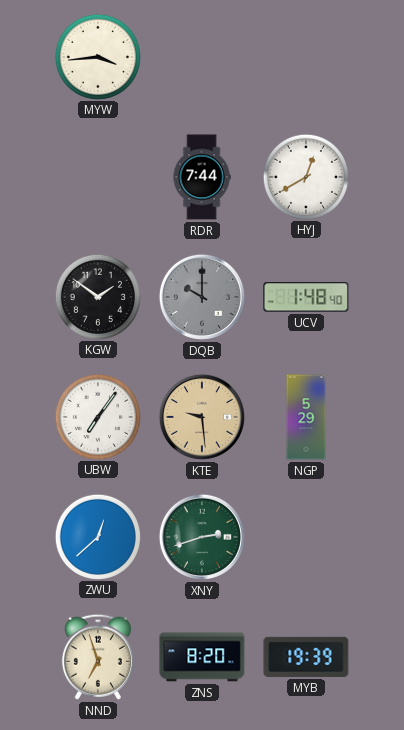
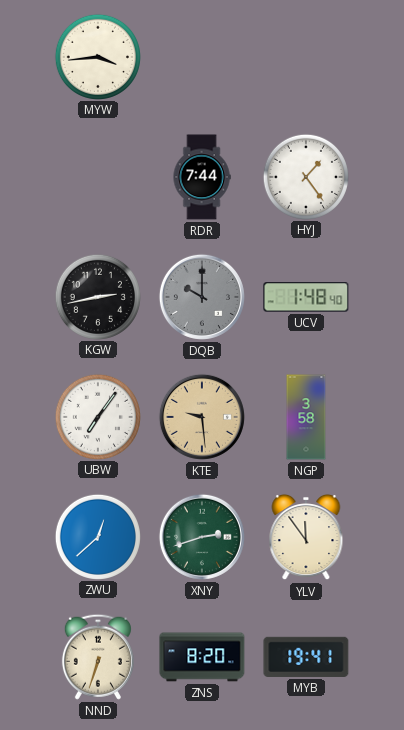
HYJ: 12:40 -> 1:24
KGW: 1:51 -> 2:43
NGP: 5:29 -> 3:58
YLV: none -> 11:54
NND: 6:57 -> 6:33
MYB: 19:39 -> 19:41
